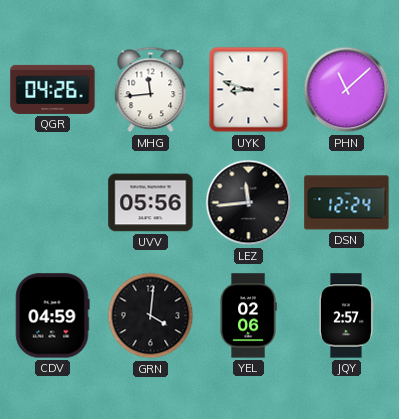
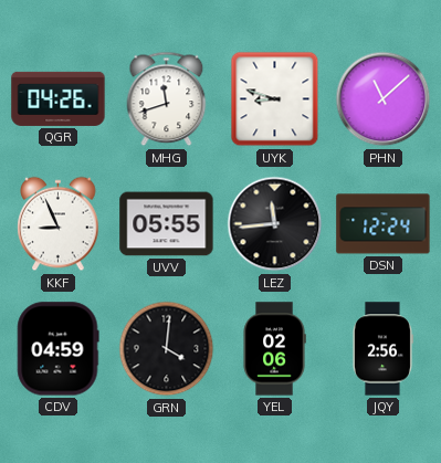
MHG: 11:44 -> 11:42
KKF: none -> 8:56
UVV: 05:56 -> 05:55
JQY: 2:57 -> 2:56
